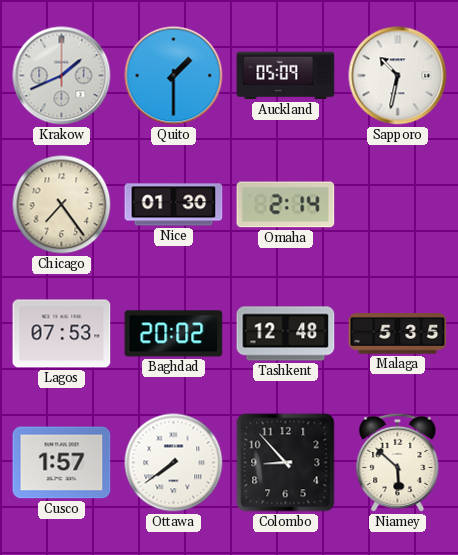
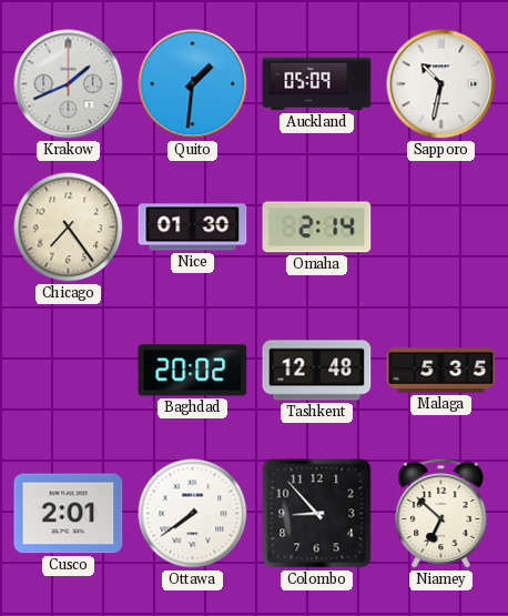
Quito: 1:30 -> 1:31
Lagos: 07:53 -> none
Cusco: 1:57 -> 2:01
Niamey: 5:52 -> 6:52
